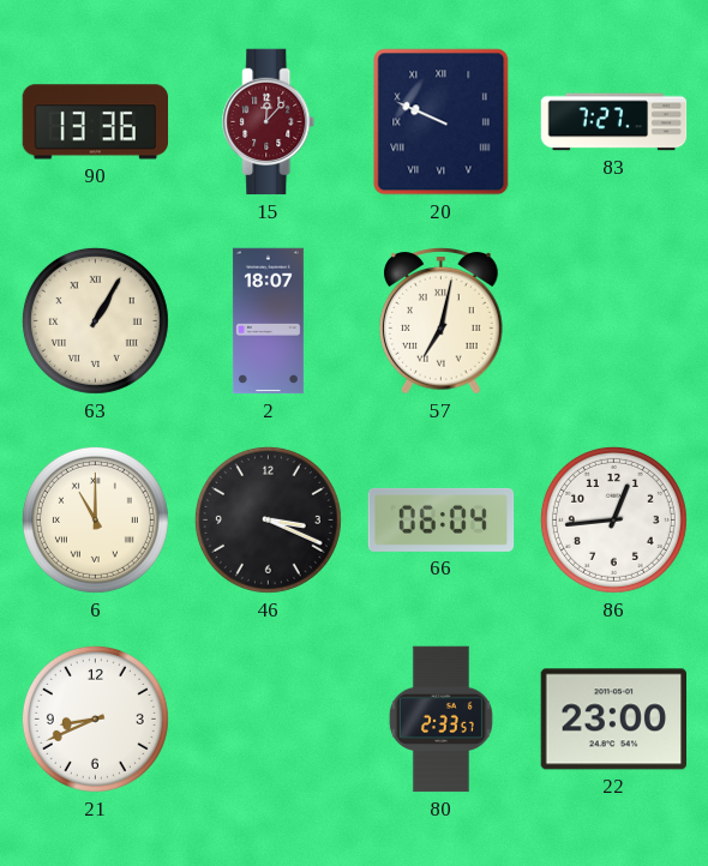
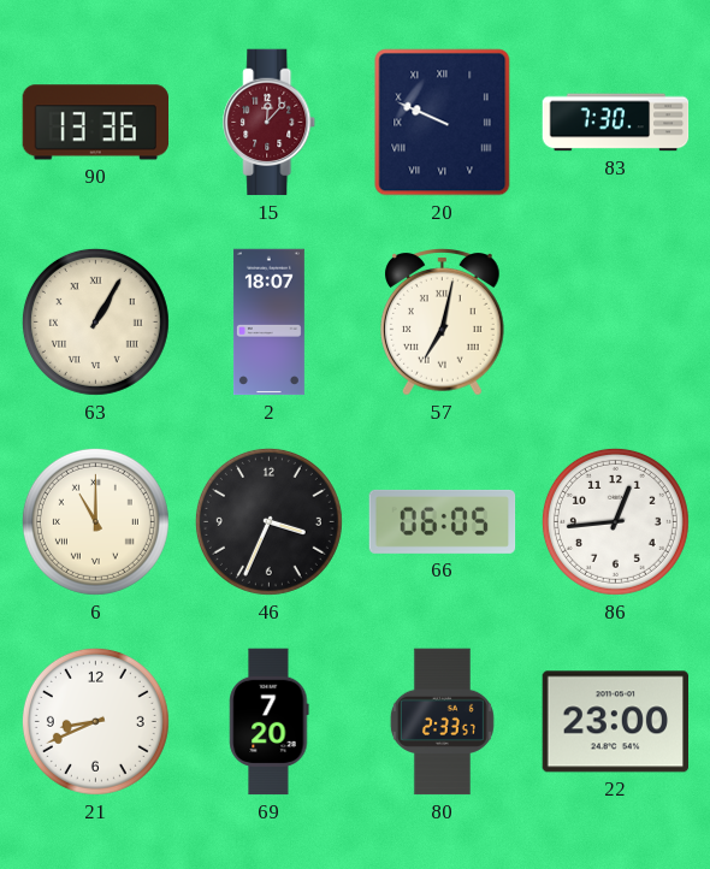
83: 7:27 -> 7:30
46: 3:19 -> 3:34
66: 06:04 -> 06:05
69: none -> 7:20
